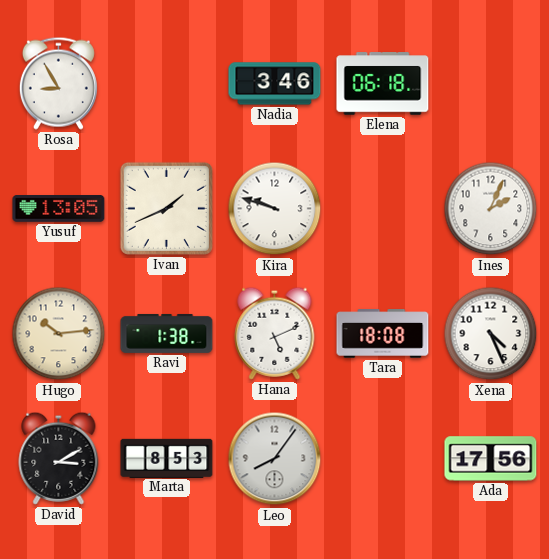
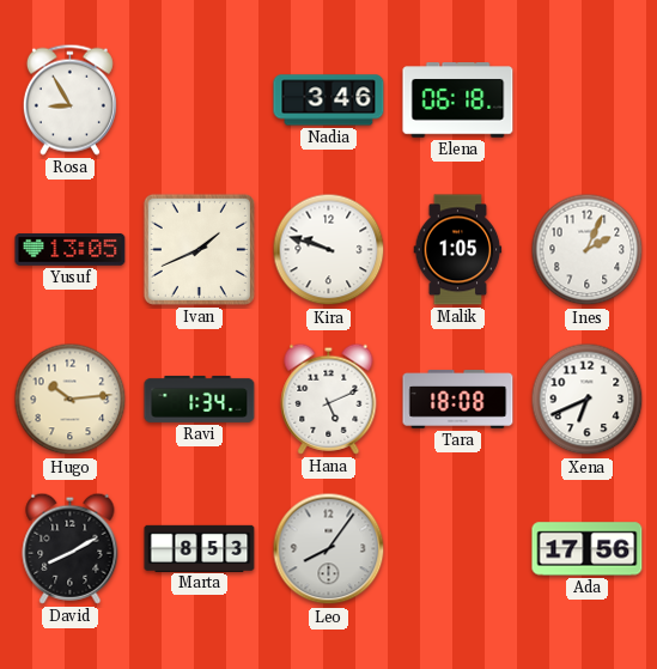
Malik: none -> 1:05
Ravi: 1:38 -> 1:34
Xena: 4:26 -> 6:41
David: 3:10 -> 8:10
